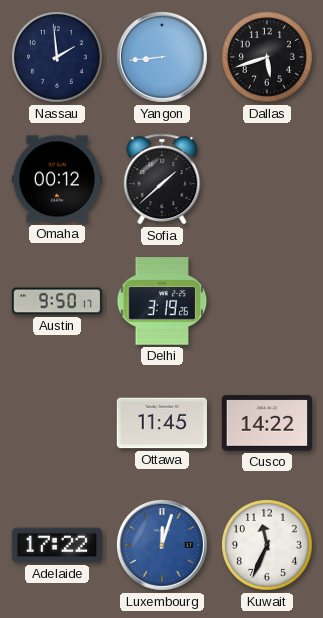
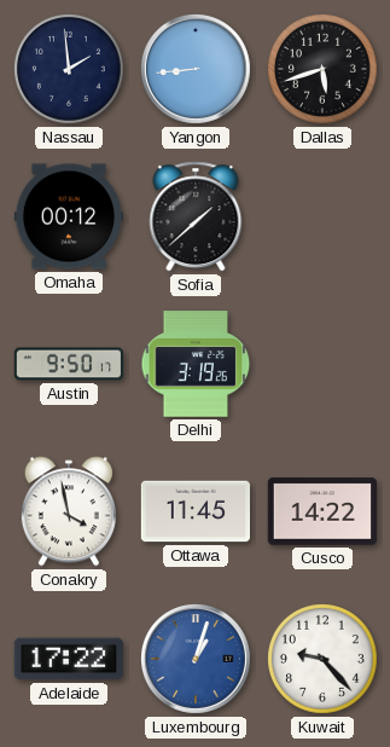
Conakry: none -> 3:58
Luxembourg: 12:03 -> 1:03
Kuwait: 11:34 -> 9:23
